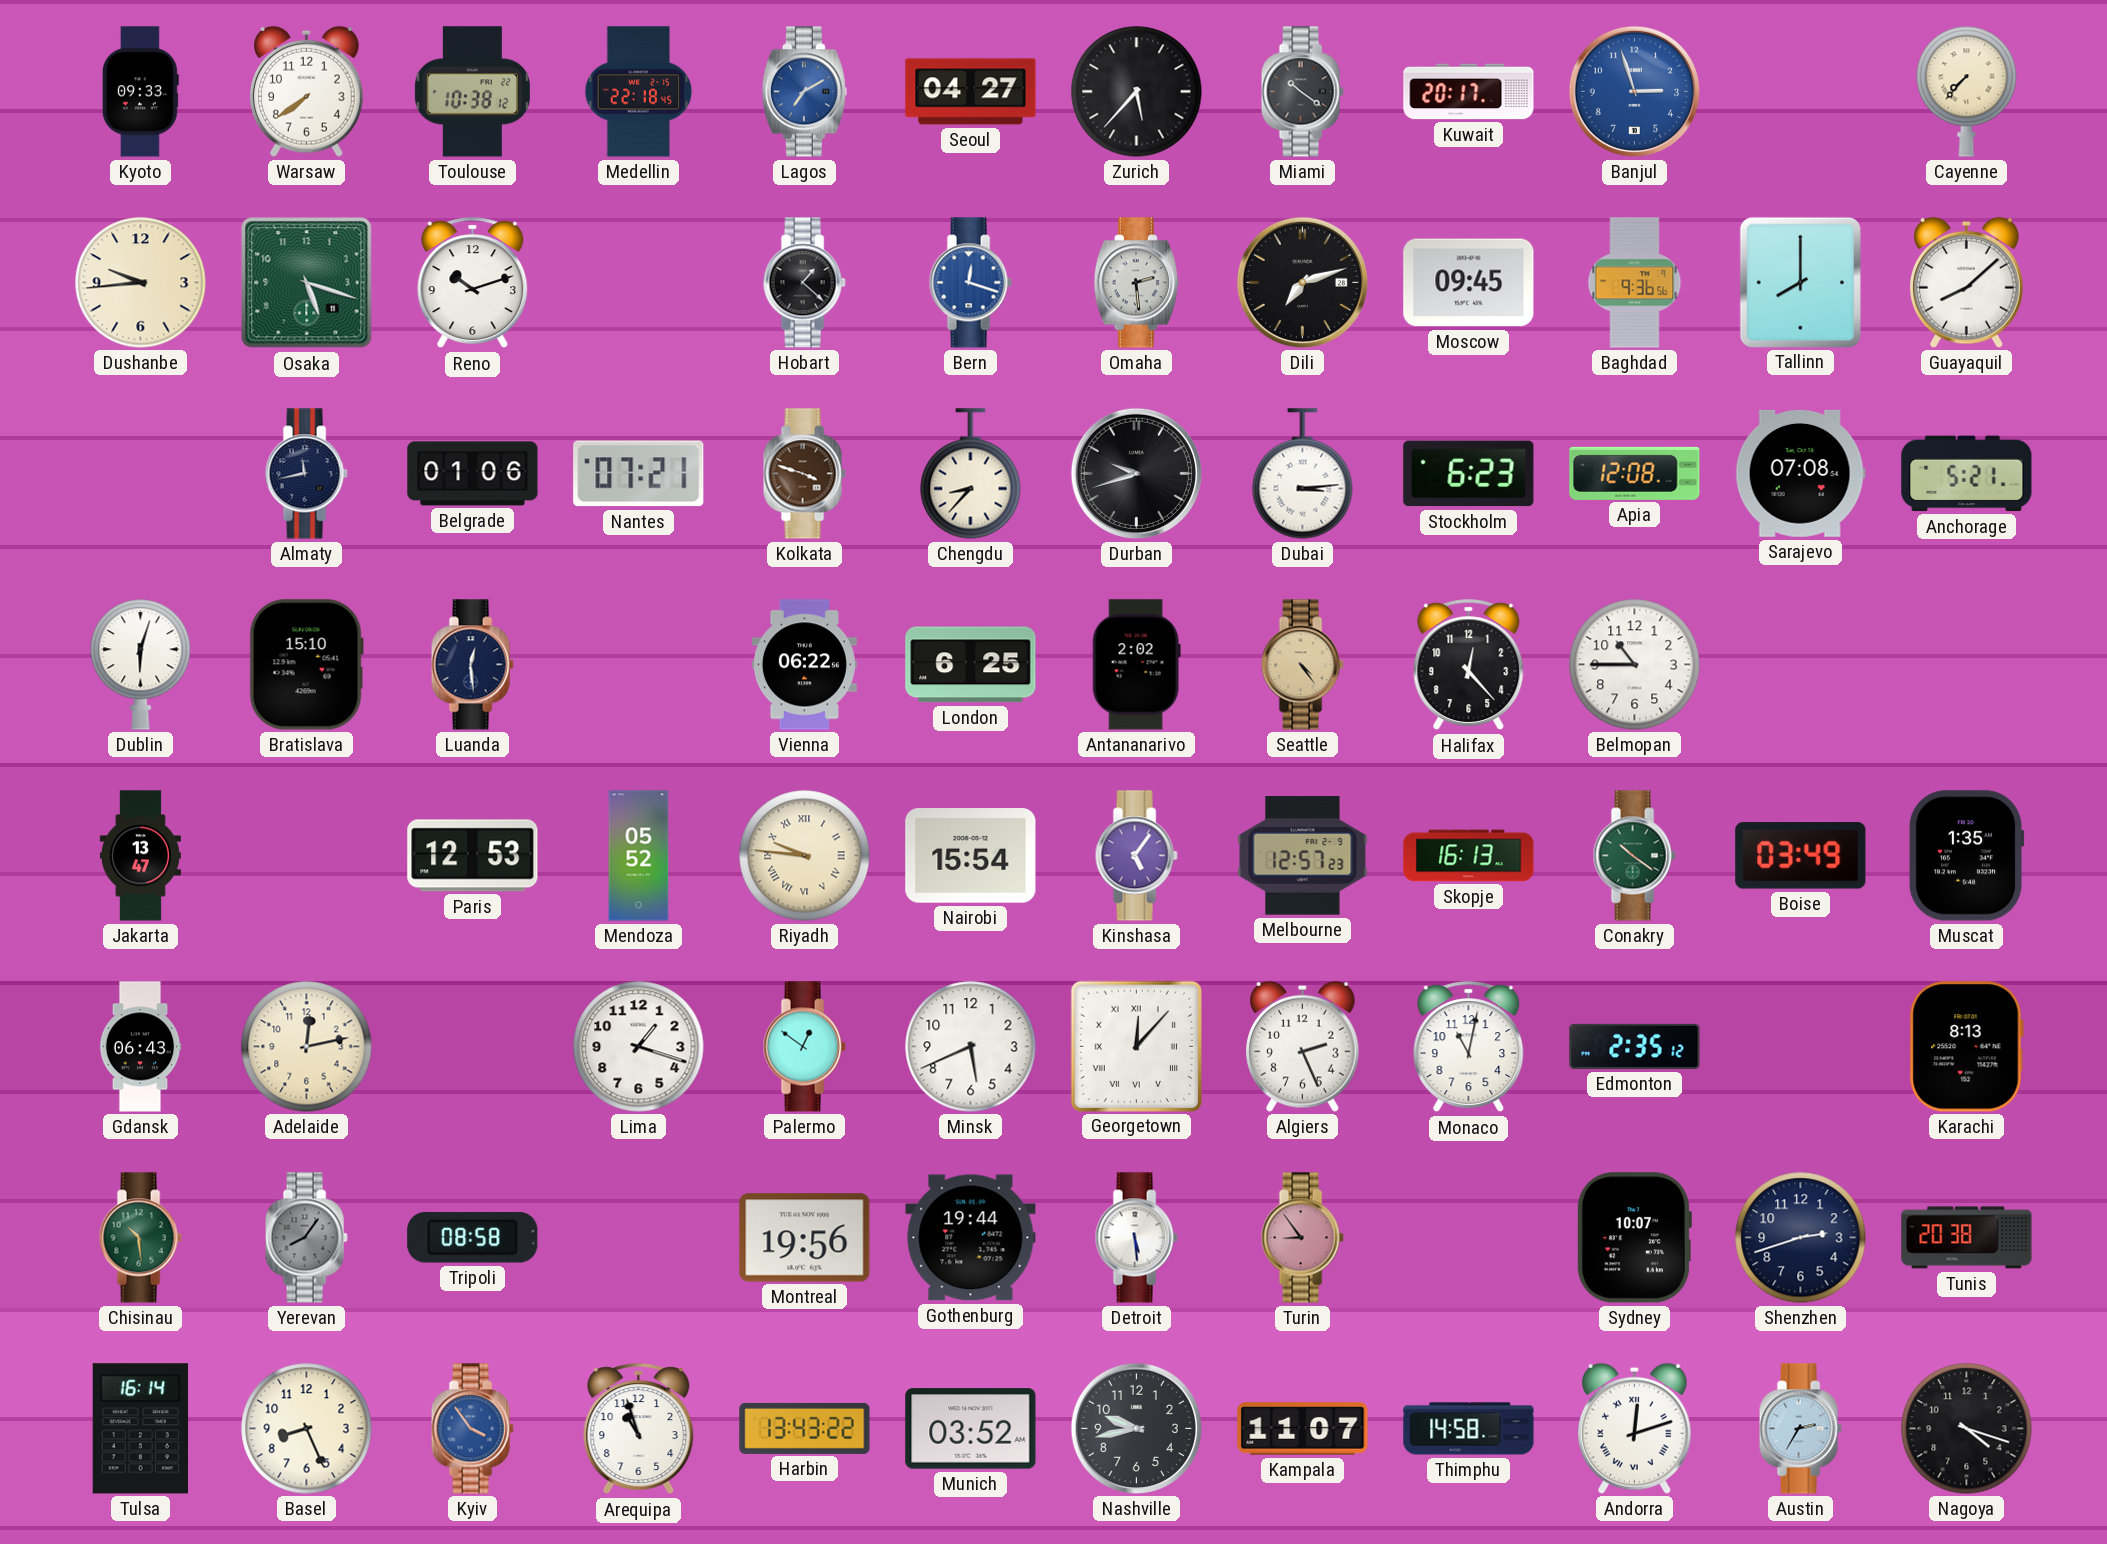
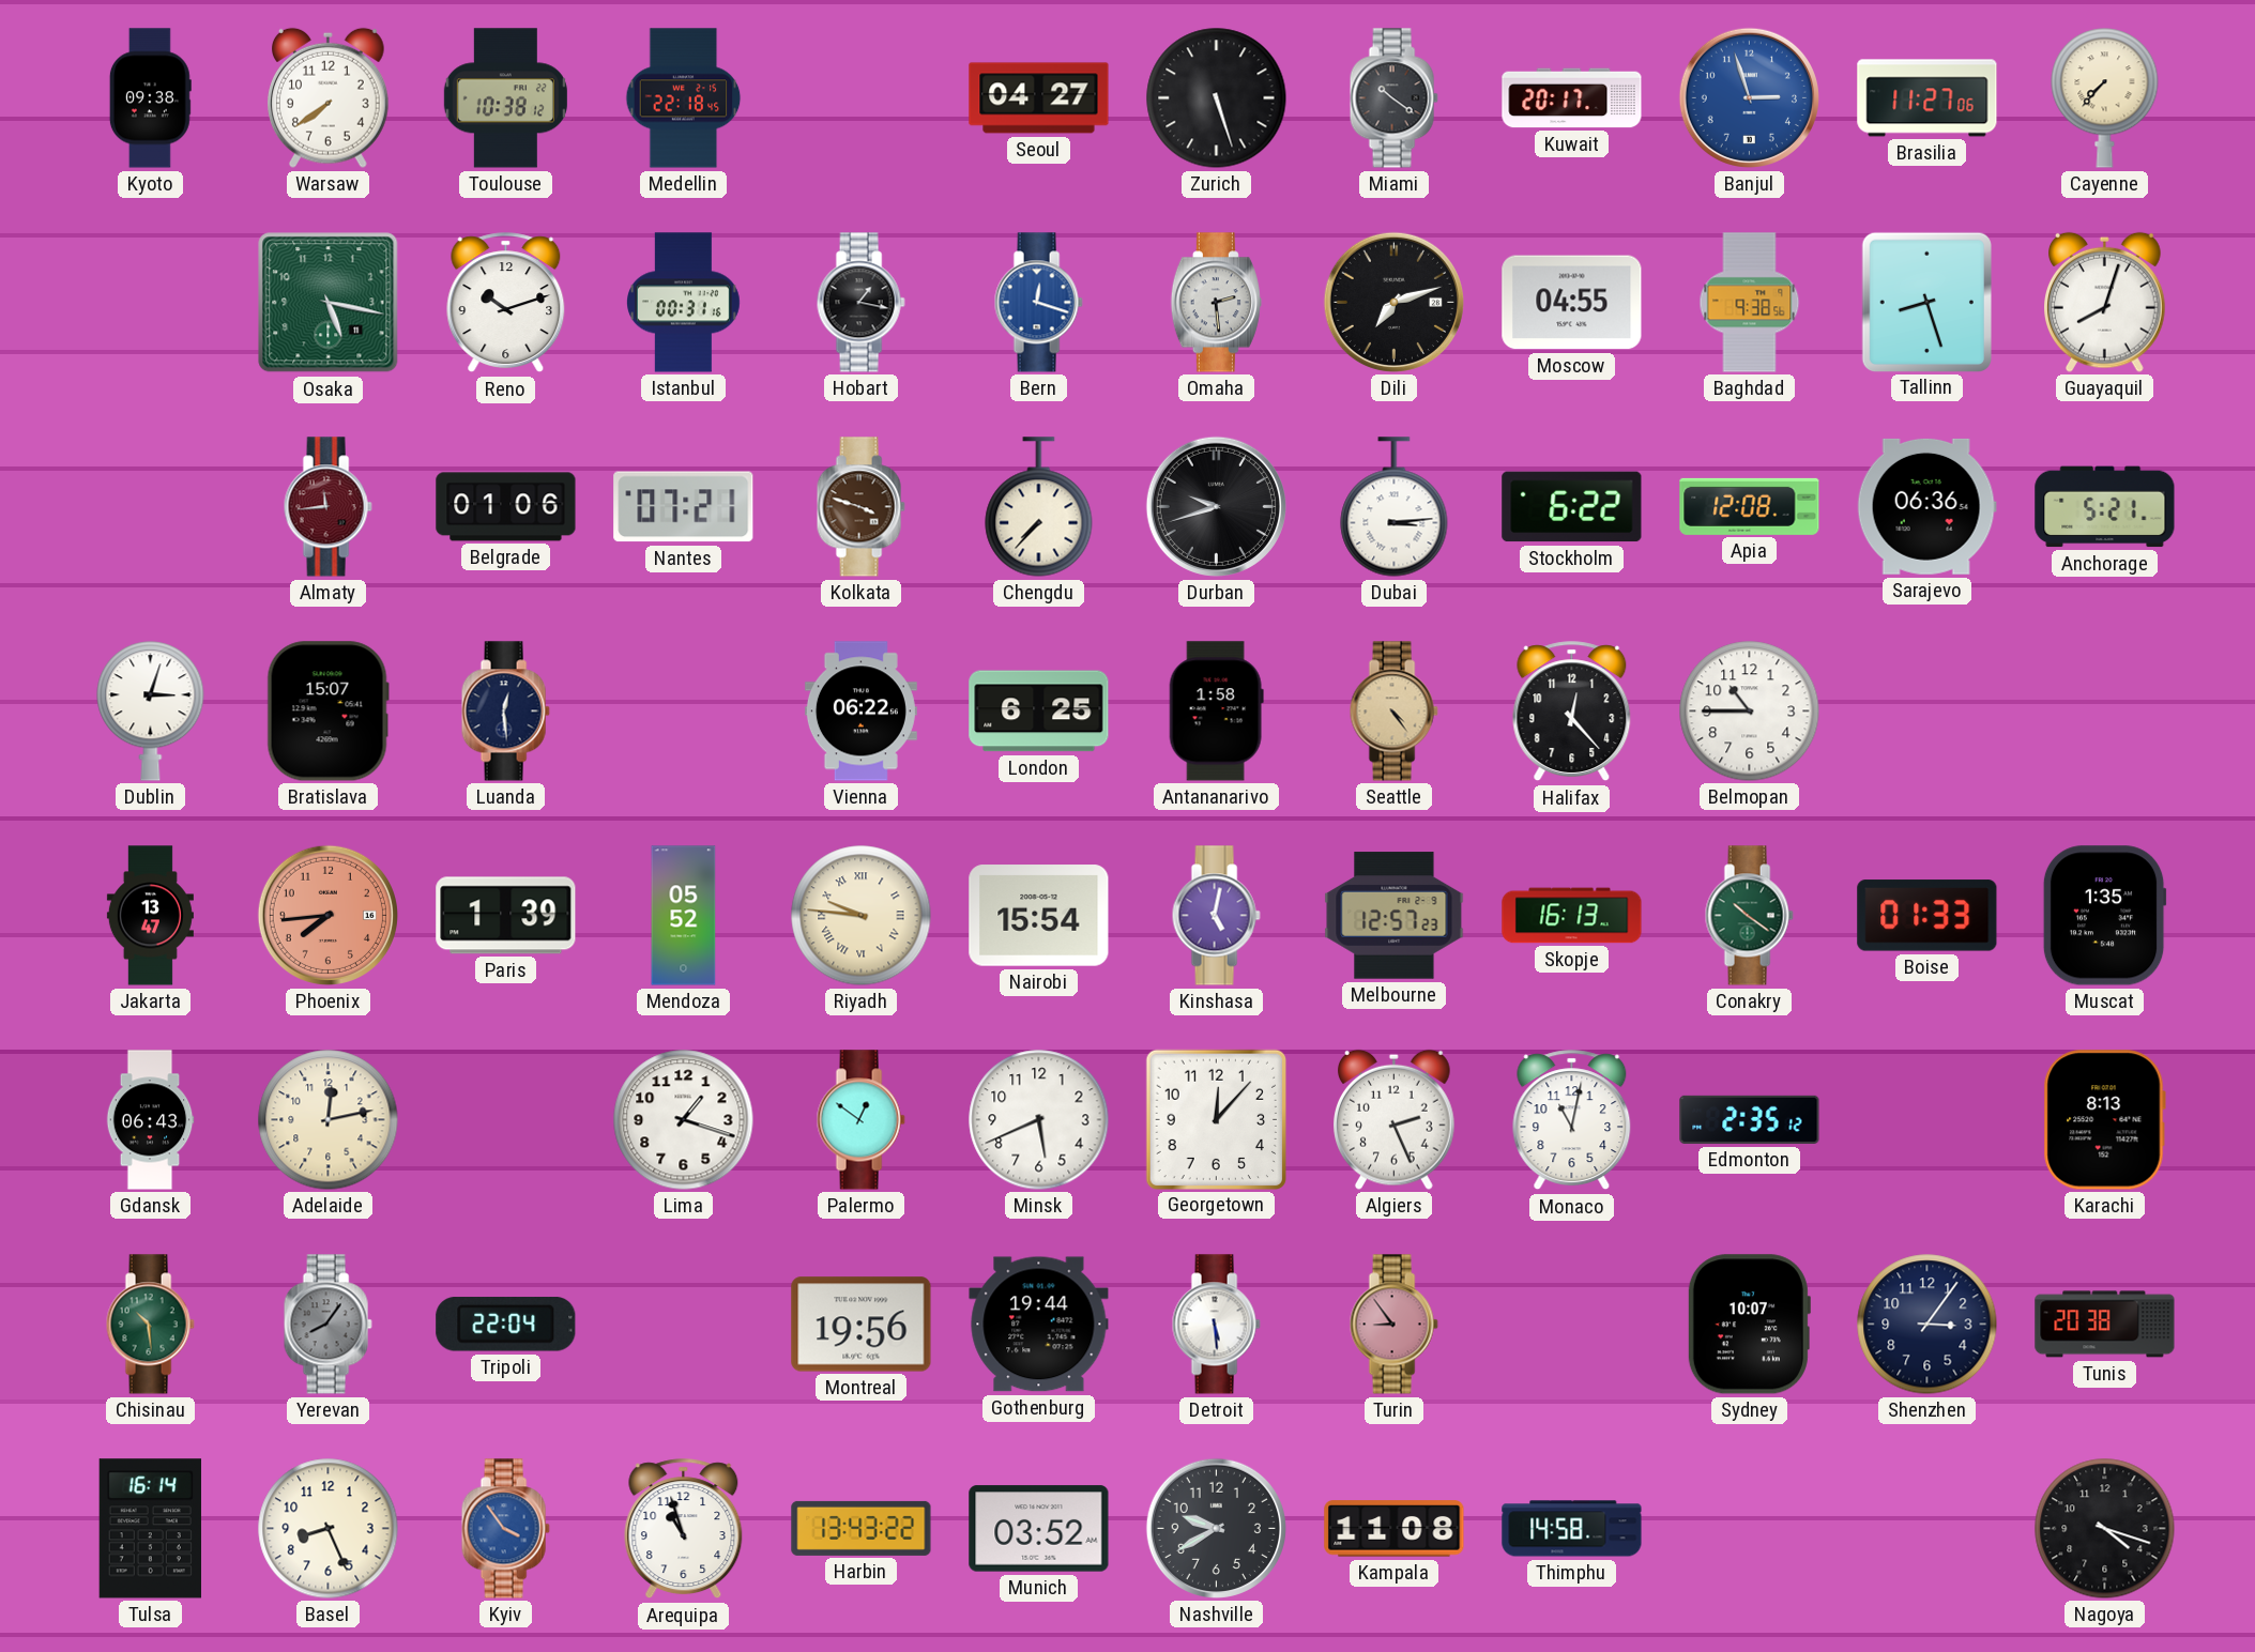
Kyoto: 09:33 -> 09:38
Lagos: 7:10 -> none
Zurich: 5:37 -> 5:27
Brasilia: none -> 11:27
Dushanbe: 9:44 -> none
Osaka: 5:18 -> 5:17
Istanbul: none -> 00:31
Hobart: 1:22 -> 1:17
Moscow: 09:45 -> 04:55
Baghdad: 9:36 -> 9:38
Tallinn: 8:00 -> 8:27
Guayaquil: 8:08 -> 8:03
Almaty: 11:43 -> 11:44
Almaty dial: navy -> burgundy
Chengdu: 8:37 -> 7:37
Stockholm: 6:23 -> 6:22
Sarajevo: 07:08 -> 06:36
Dublin: 6:03 -> 3:03
Bratislava: 15:10 -> 15:07
Antananarivo: 2:02 -> 1:58
Phoenix: none -> 7:44
Paris: 12:53 -> 1:39
Kinshasa: 5:06 -> 5:02
Boise: 03:49 -> 01:33
Georgetown numerals: Roman -> Arabic
Tripoli: 08:58 -> 22:04
Shenzhen: 2:42 -> 3:06
Nashville: 9:43 -> 9:40
Kampala: 11:07 -> 11:08
Andorra: 12:12 -> none
Austin: 2:35 -> none
